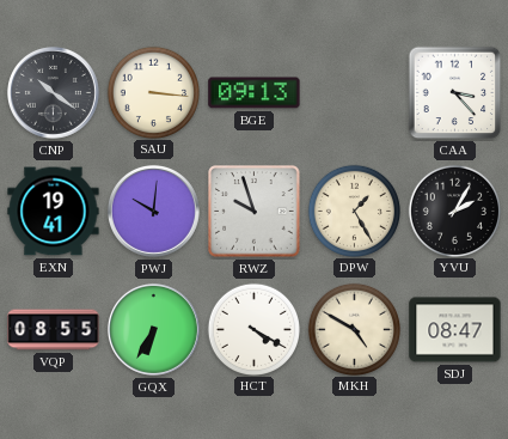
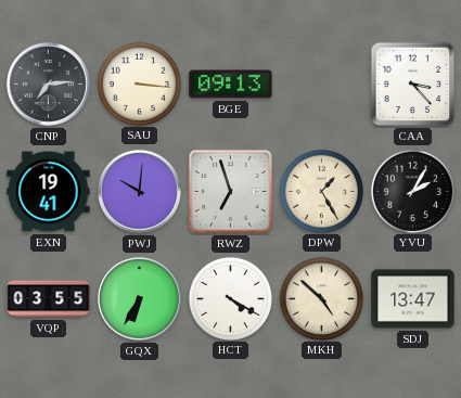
CNP: 10:21 -> 7:14
RWZ: 9:57 -> 6:57
VQP: 08:55 -> 03:55
MKH: 4:50 -> 4:52
SDJ: 08:47 -> 13:47
